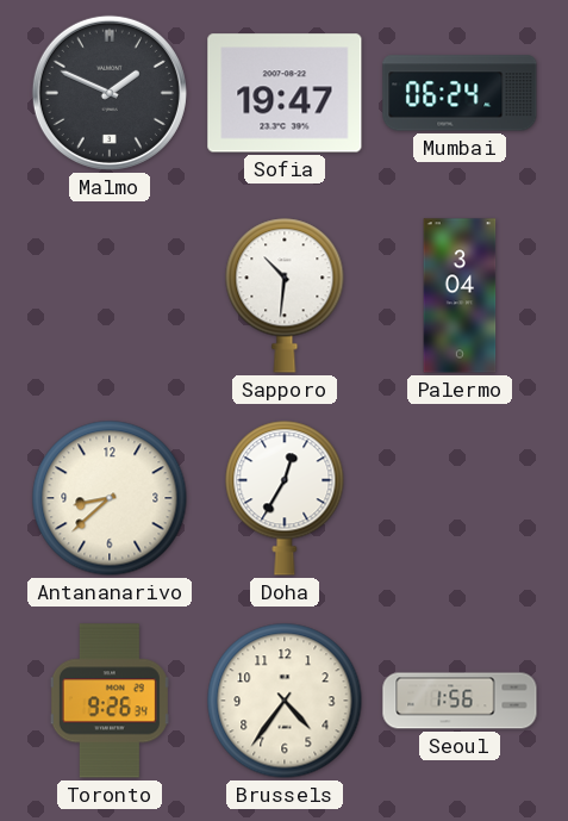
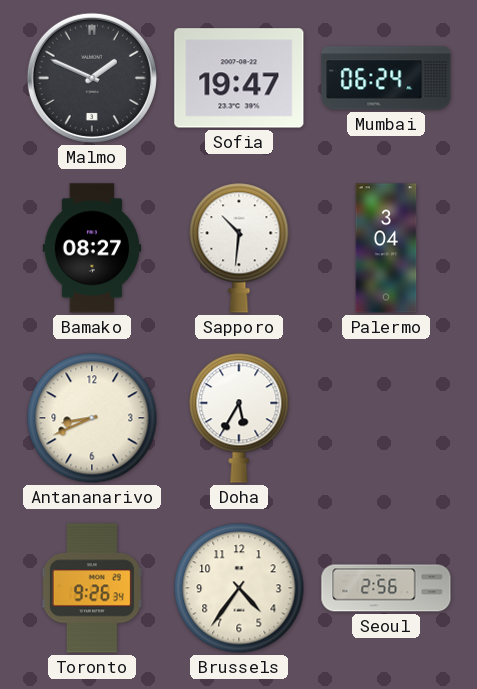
Bamako: none -> 08:27
Antananarivo: 8:38 -> 8:41
Doha: 12:35 -> 5:35
Seoul: 1:56 -> 2:56
